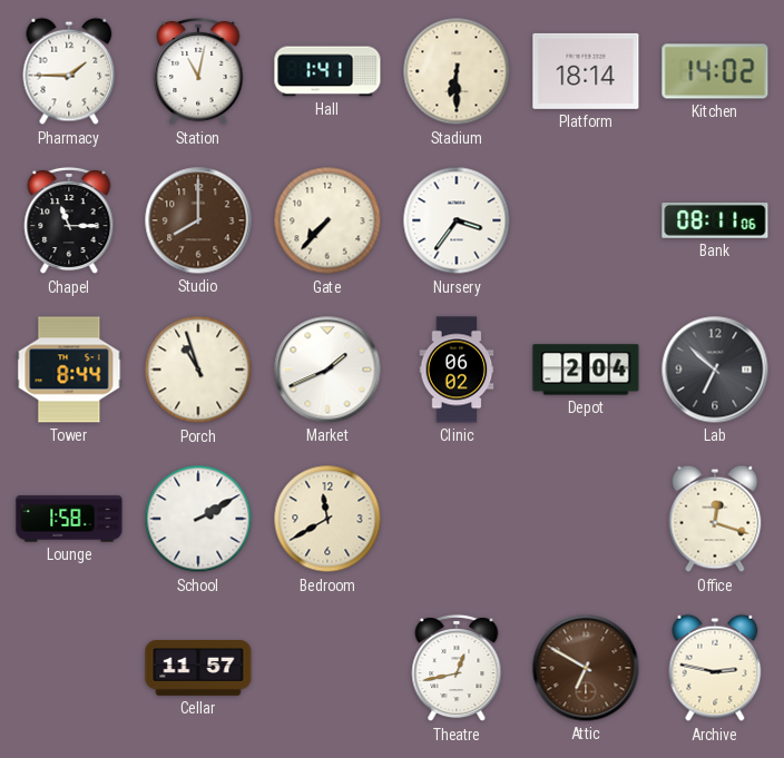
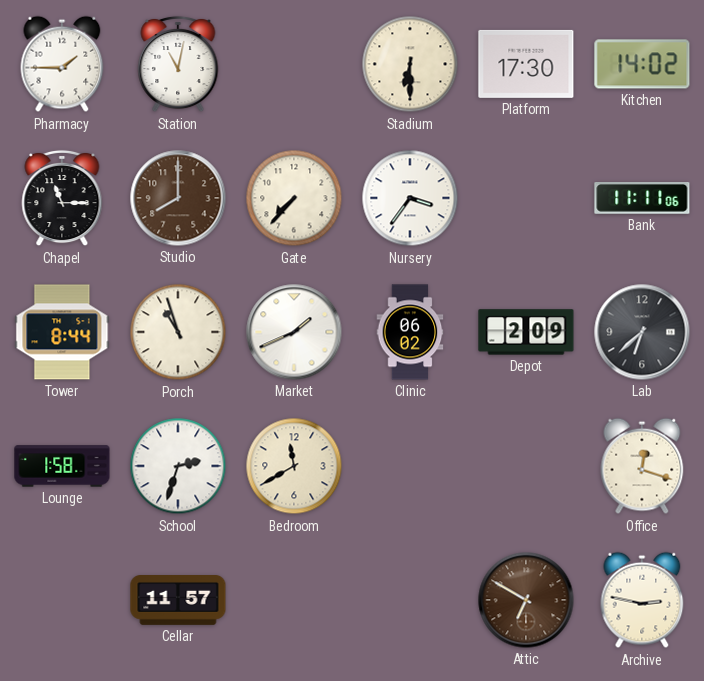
Hall: 1:41 -> none
Platform: 18:14 -> 17:30
Bank: 08:11 -> 11:11
Depot: 2:04 -> 2:09
Lab: 6:52 -> 6:38
School: 2:10 -> 2:33
Theatre: 12:43 -> none
